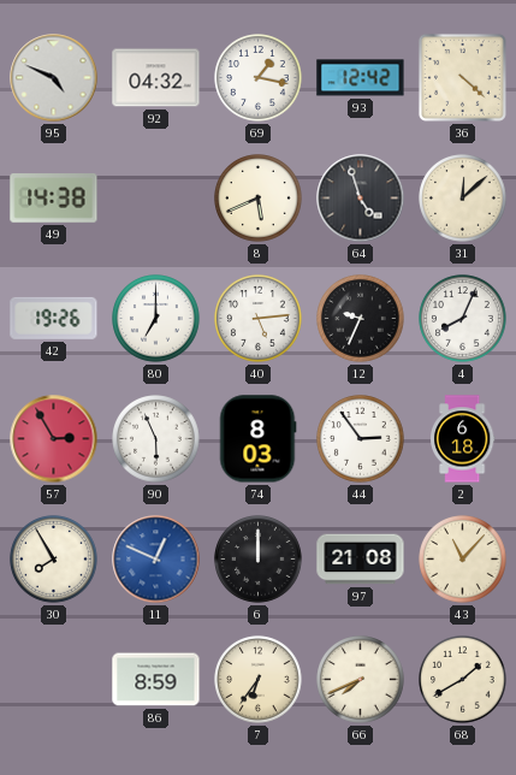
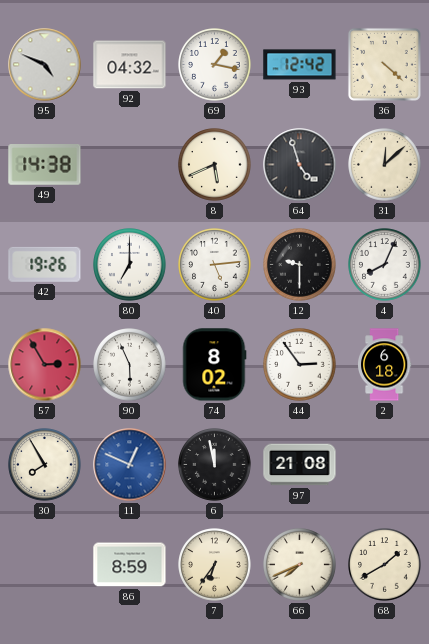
12: 9:34 -> 9:30
74: 8:03 -> 8:02
6: 12:00 -> 11:58
43: 11:07 -> none
